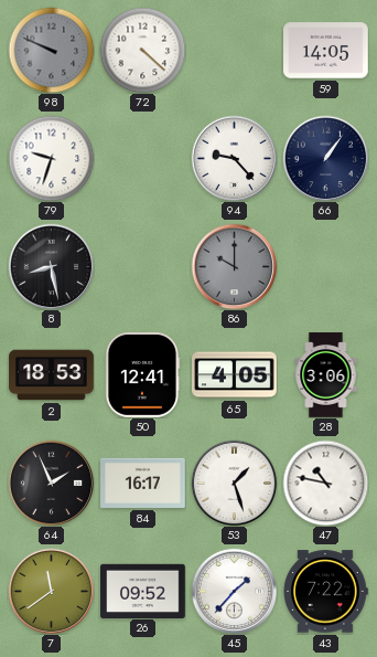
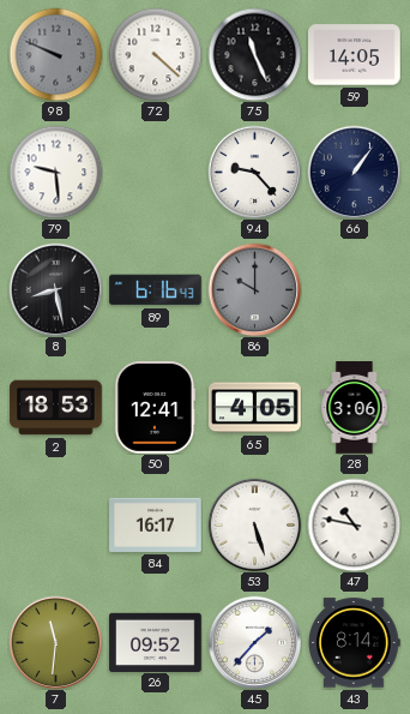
75: none -> 11:26
79: 9:33 -> 9:29
89: none -> 6:16
64: 1:56 -> none
53: 1:27 -> 5:27
7: 11:39 -> 11:31
43: 7:22 -> 8:14
